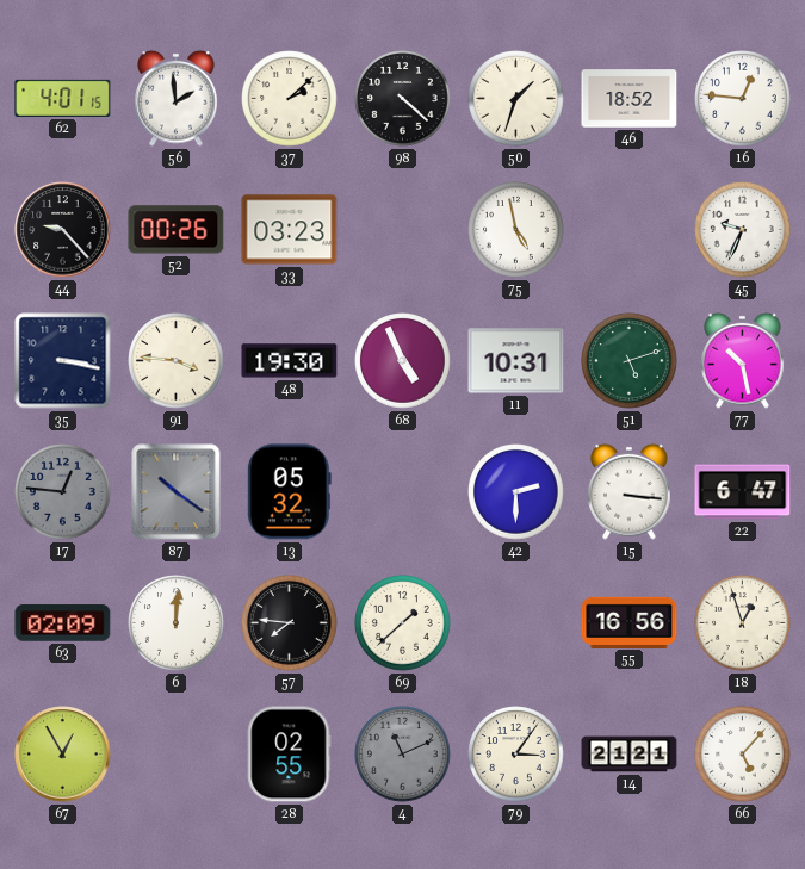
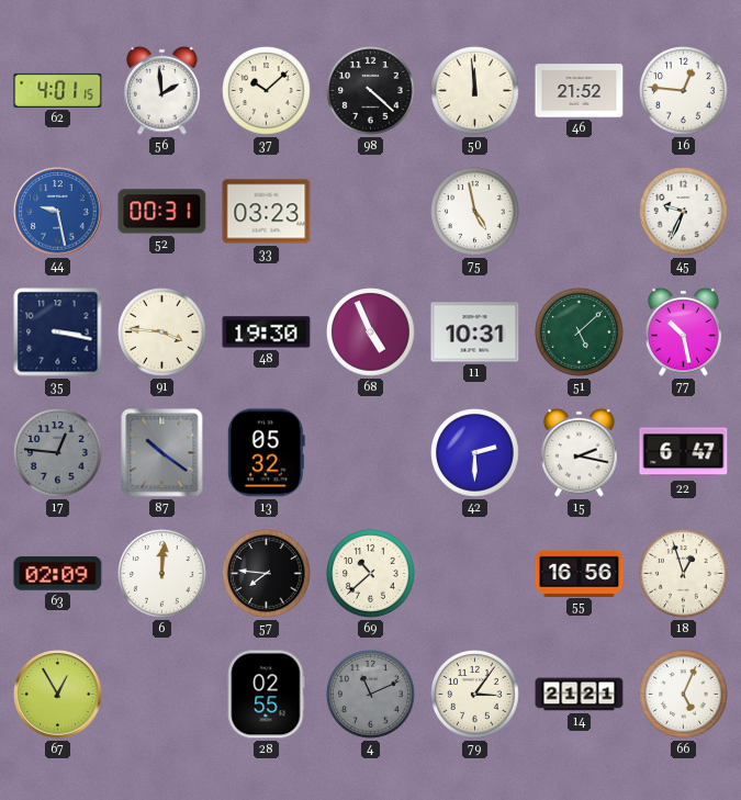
37: 2:08 -> 10:08
50: 1:33 -> 11:59
46: 18:52 -> 21:52
44: 9:23 -> 9:28
44 dial: black -> blue
52: 00:26 -> 00:31
51: 5:12 -> 5:08
15: 3:16 -> 2:17
69: 1:38 -> 10:38
66: 5:07 -> 5:04
